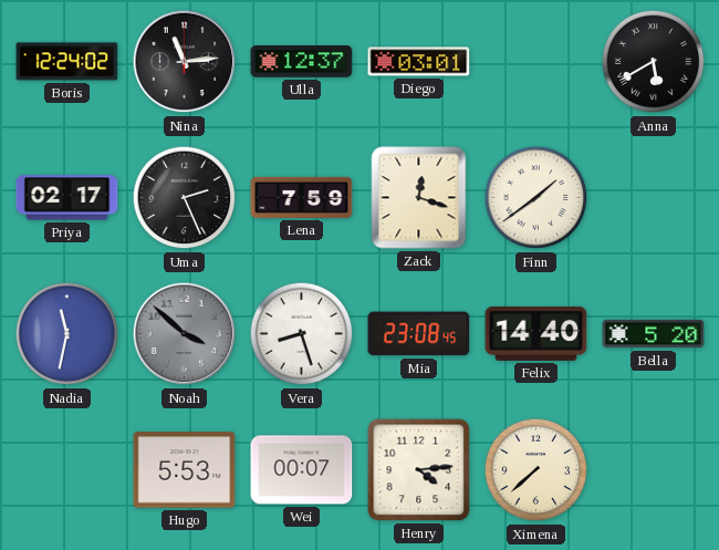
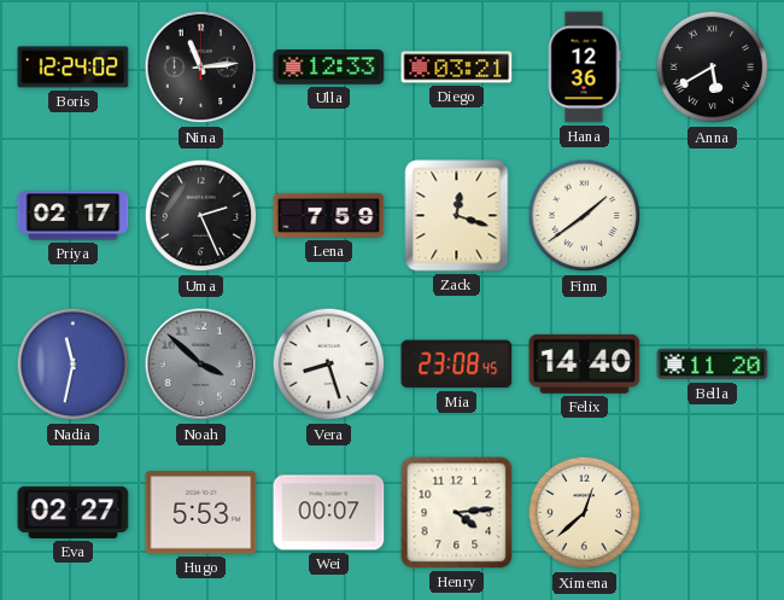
Ulla: 12:37 -> 12:33
Diego: 03:01 -> 03:21
Hana: none -> 12:36
Bella: 5:20 -> 11:20
Eva: none -> 02:27
Ximena: 7:38 -> 12:38
